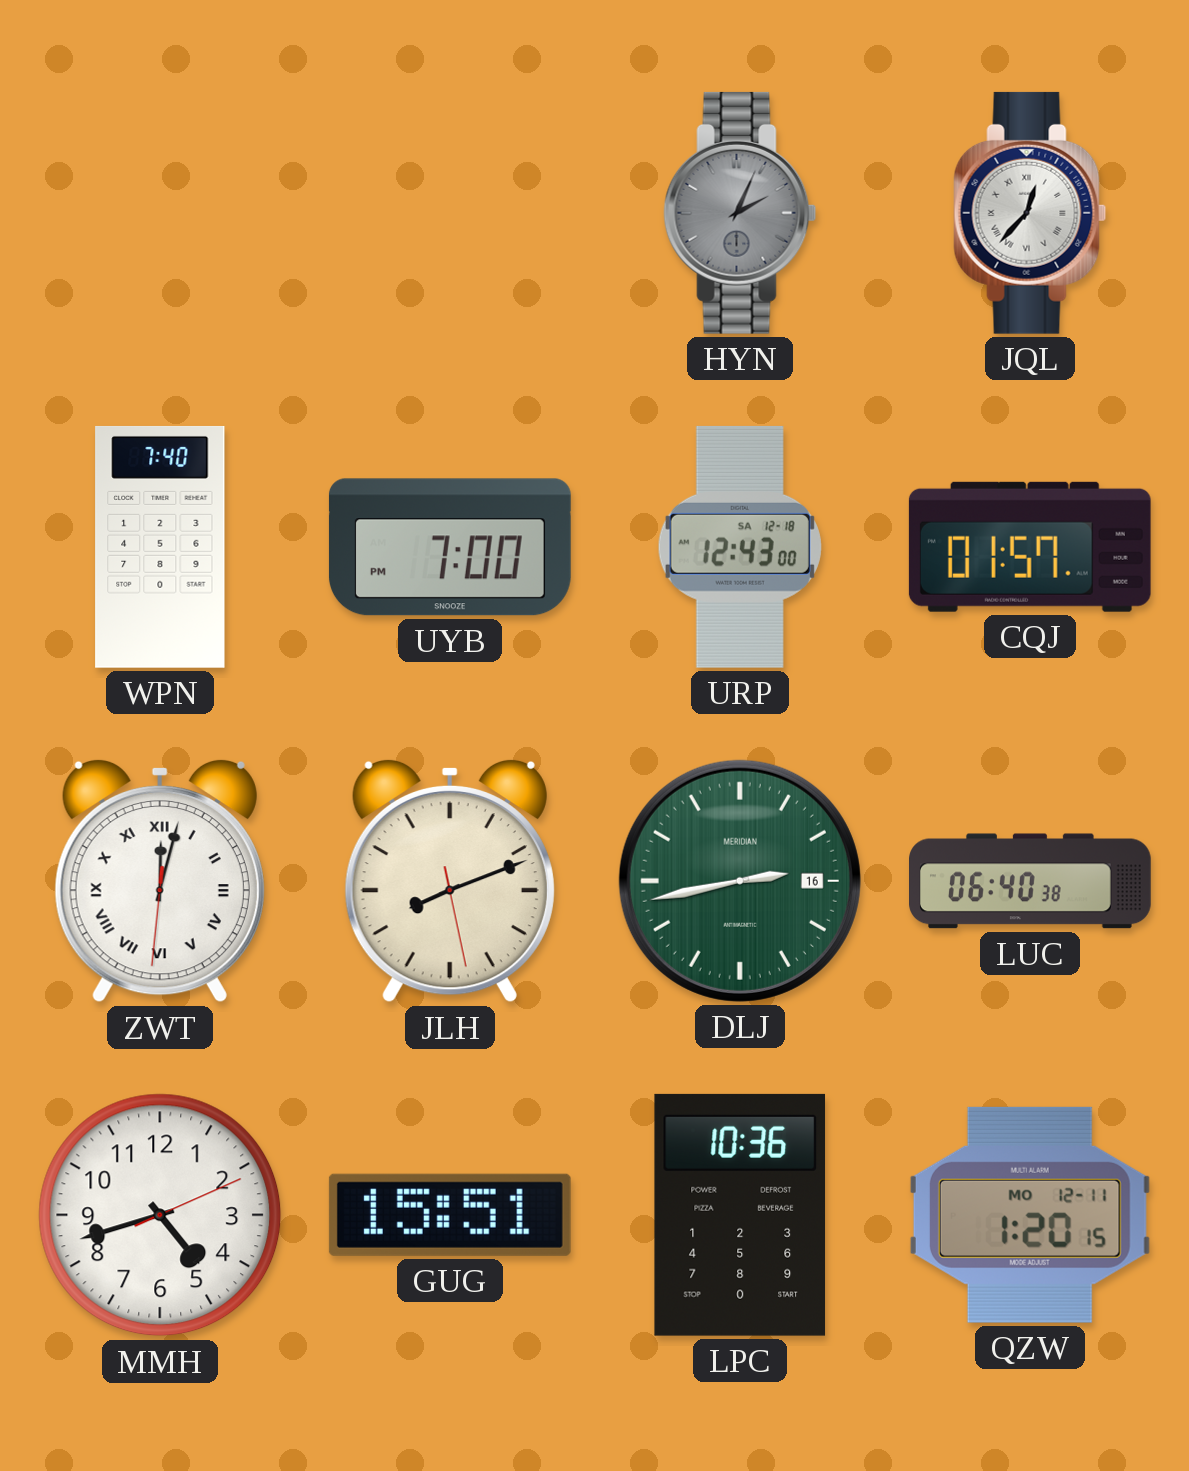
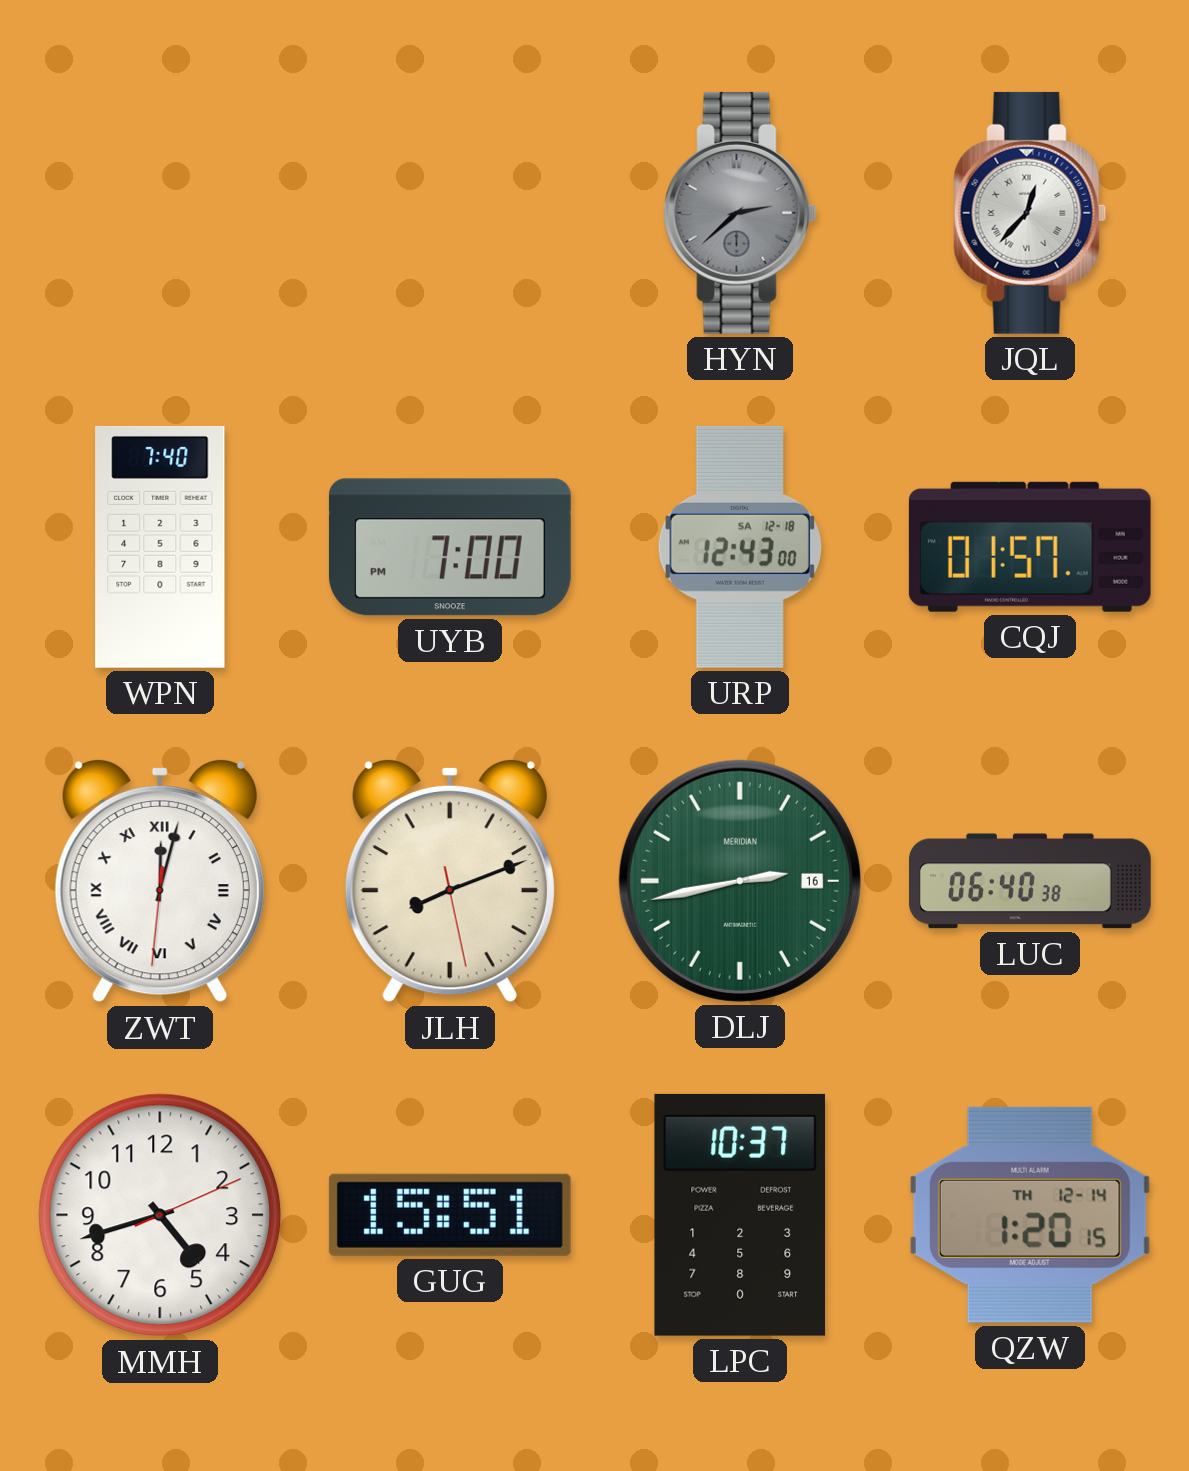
HYN: 2:04 -> 2:38
LPC: 10:36 -> 10:37
QZW date: MO 12-11 -> TH 12-14
